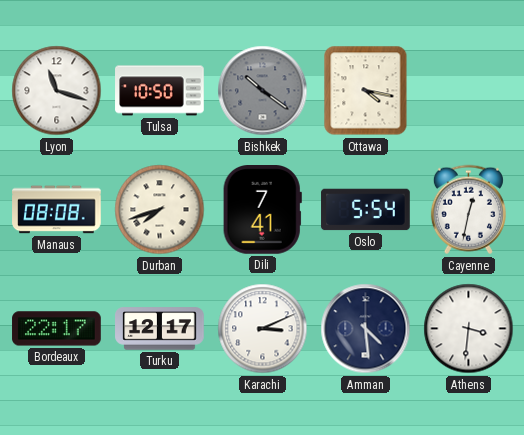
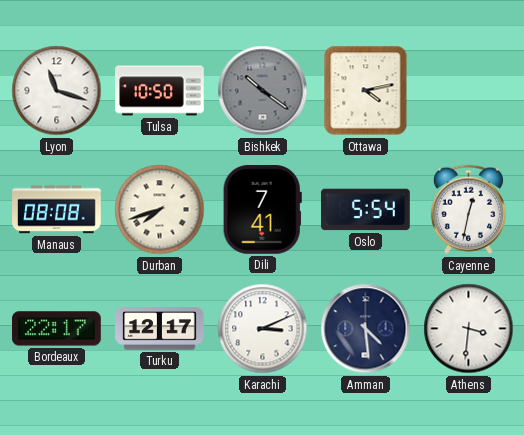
Ottawa: 4:17 -> 4:13
